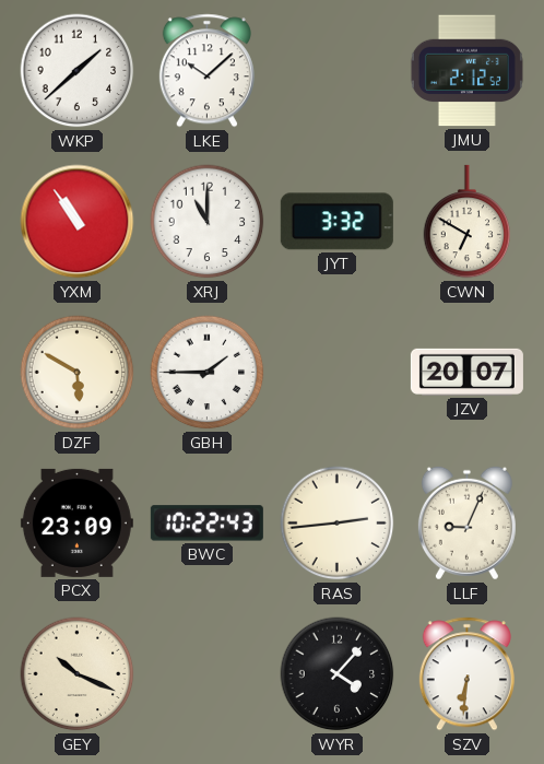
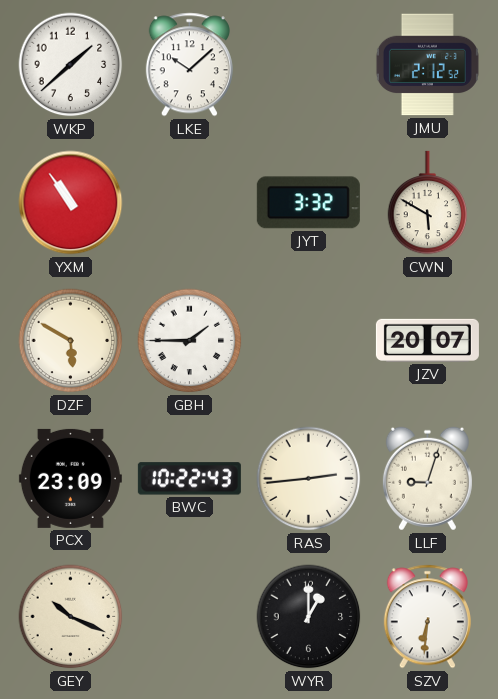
XRJ: 11:00 -> none
CWN: 6:50 -> 5:50
LLF: 9:04 -> 9:03
WYR: 4:07 -> 1:00
